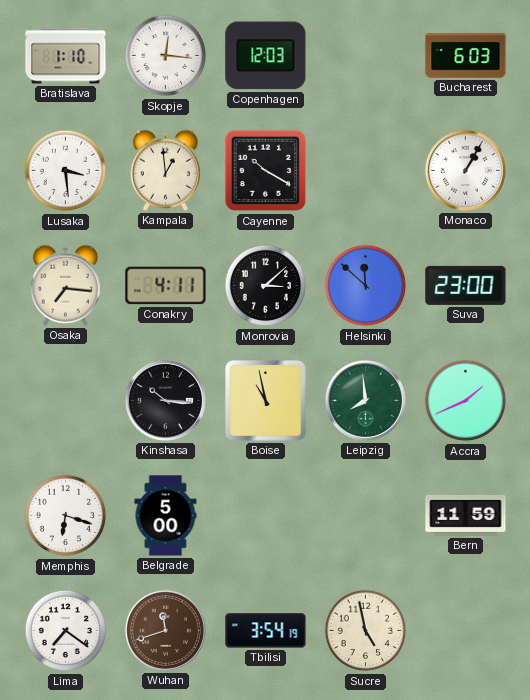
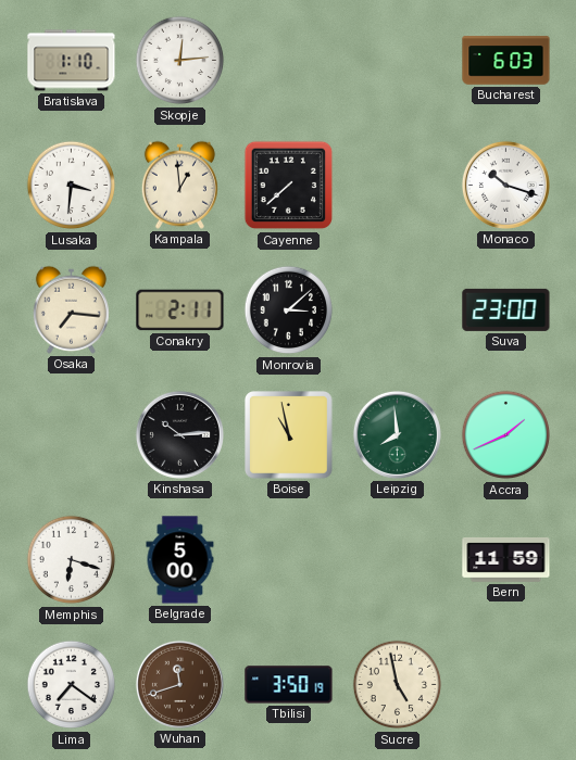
Skopje: 12:16 -> 12:14
Copenhagen: 12:03 -> none
Lusaka: 3:29 -> 3:31
Cayenne: 10:20 -> 7:38
Monaco: 1:05 -> 10:18
Conakry: 4:11 -> 2:11
Helsinki: 11:52 -> none
Kinshasa: 10:16 -> 10:14
Tbilisi: 3:54 -> 3:50
